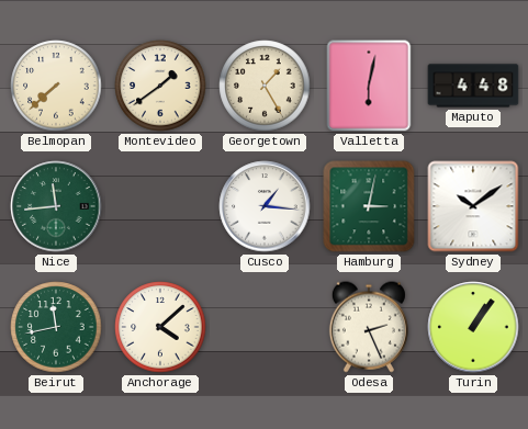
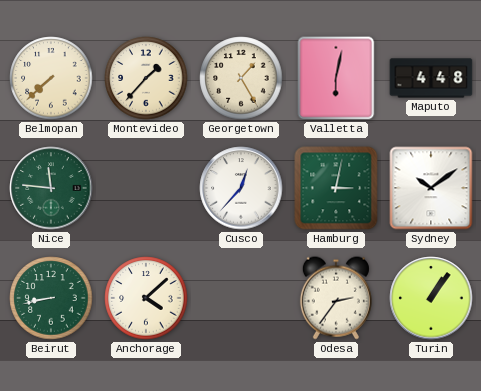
Montevideo: 1:39 -> 1:37
Nice: 11:44 -> 11:46
Cusco: 1:16 -> 12:37
Beirut: 11:43 -> 8:43
Odesa: 2:26 -> 2:36
